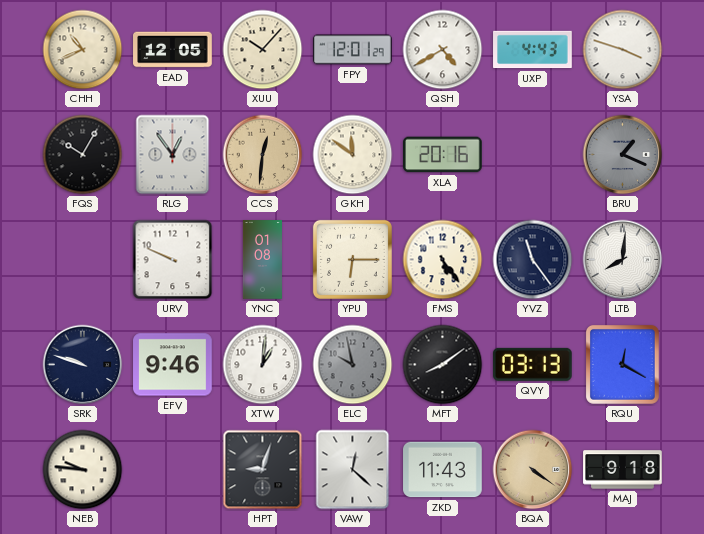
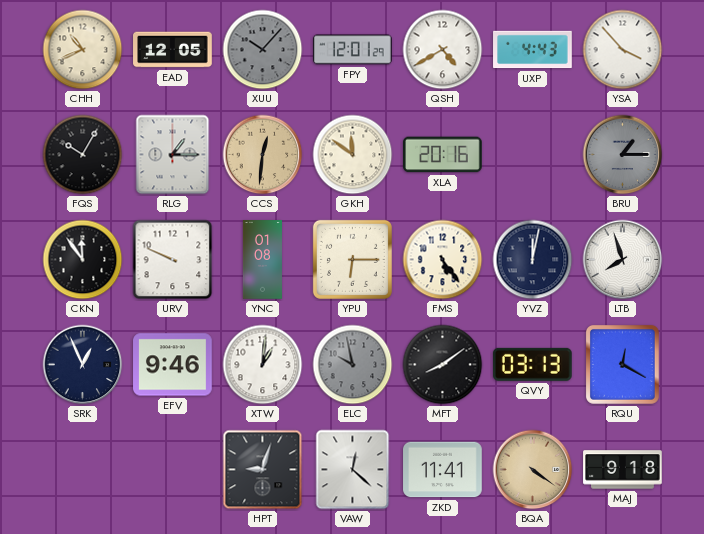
XUU dial: cream -> grey
YSA: 3:48 -> 3:53
RLG: 12:54 -> 1:15
BRU: 1:19 -> 1:15
CKN: none -> 11:54
YVZ: 11:24 -> 12:02
LTB: 8:01 -> 7:57
SRK: 9:48 -> 12:56
NEB: 9:46 -> none
ZKD: 11:43 -> 11:41
